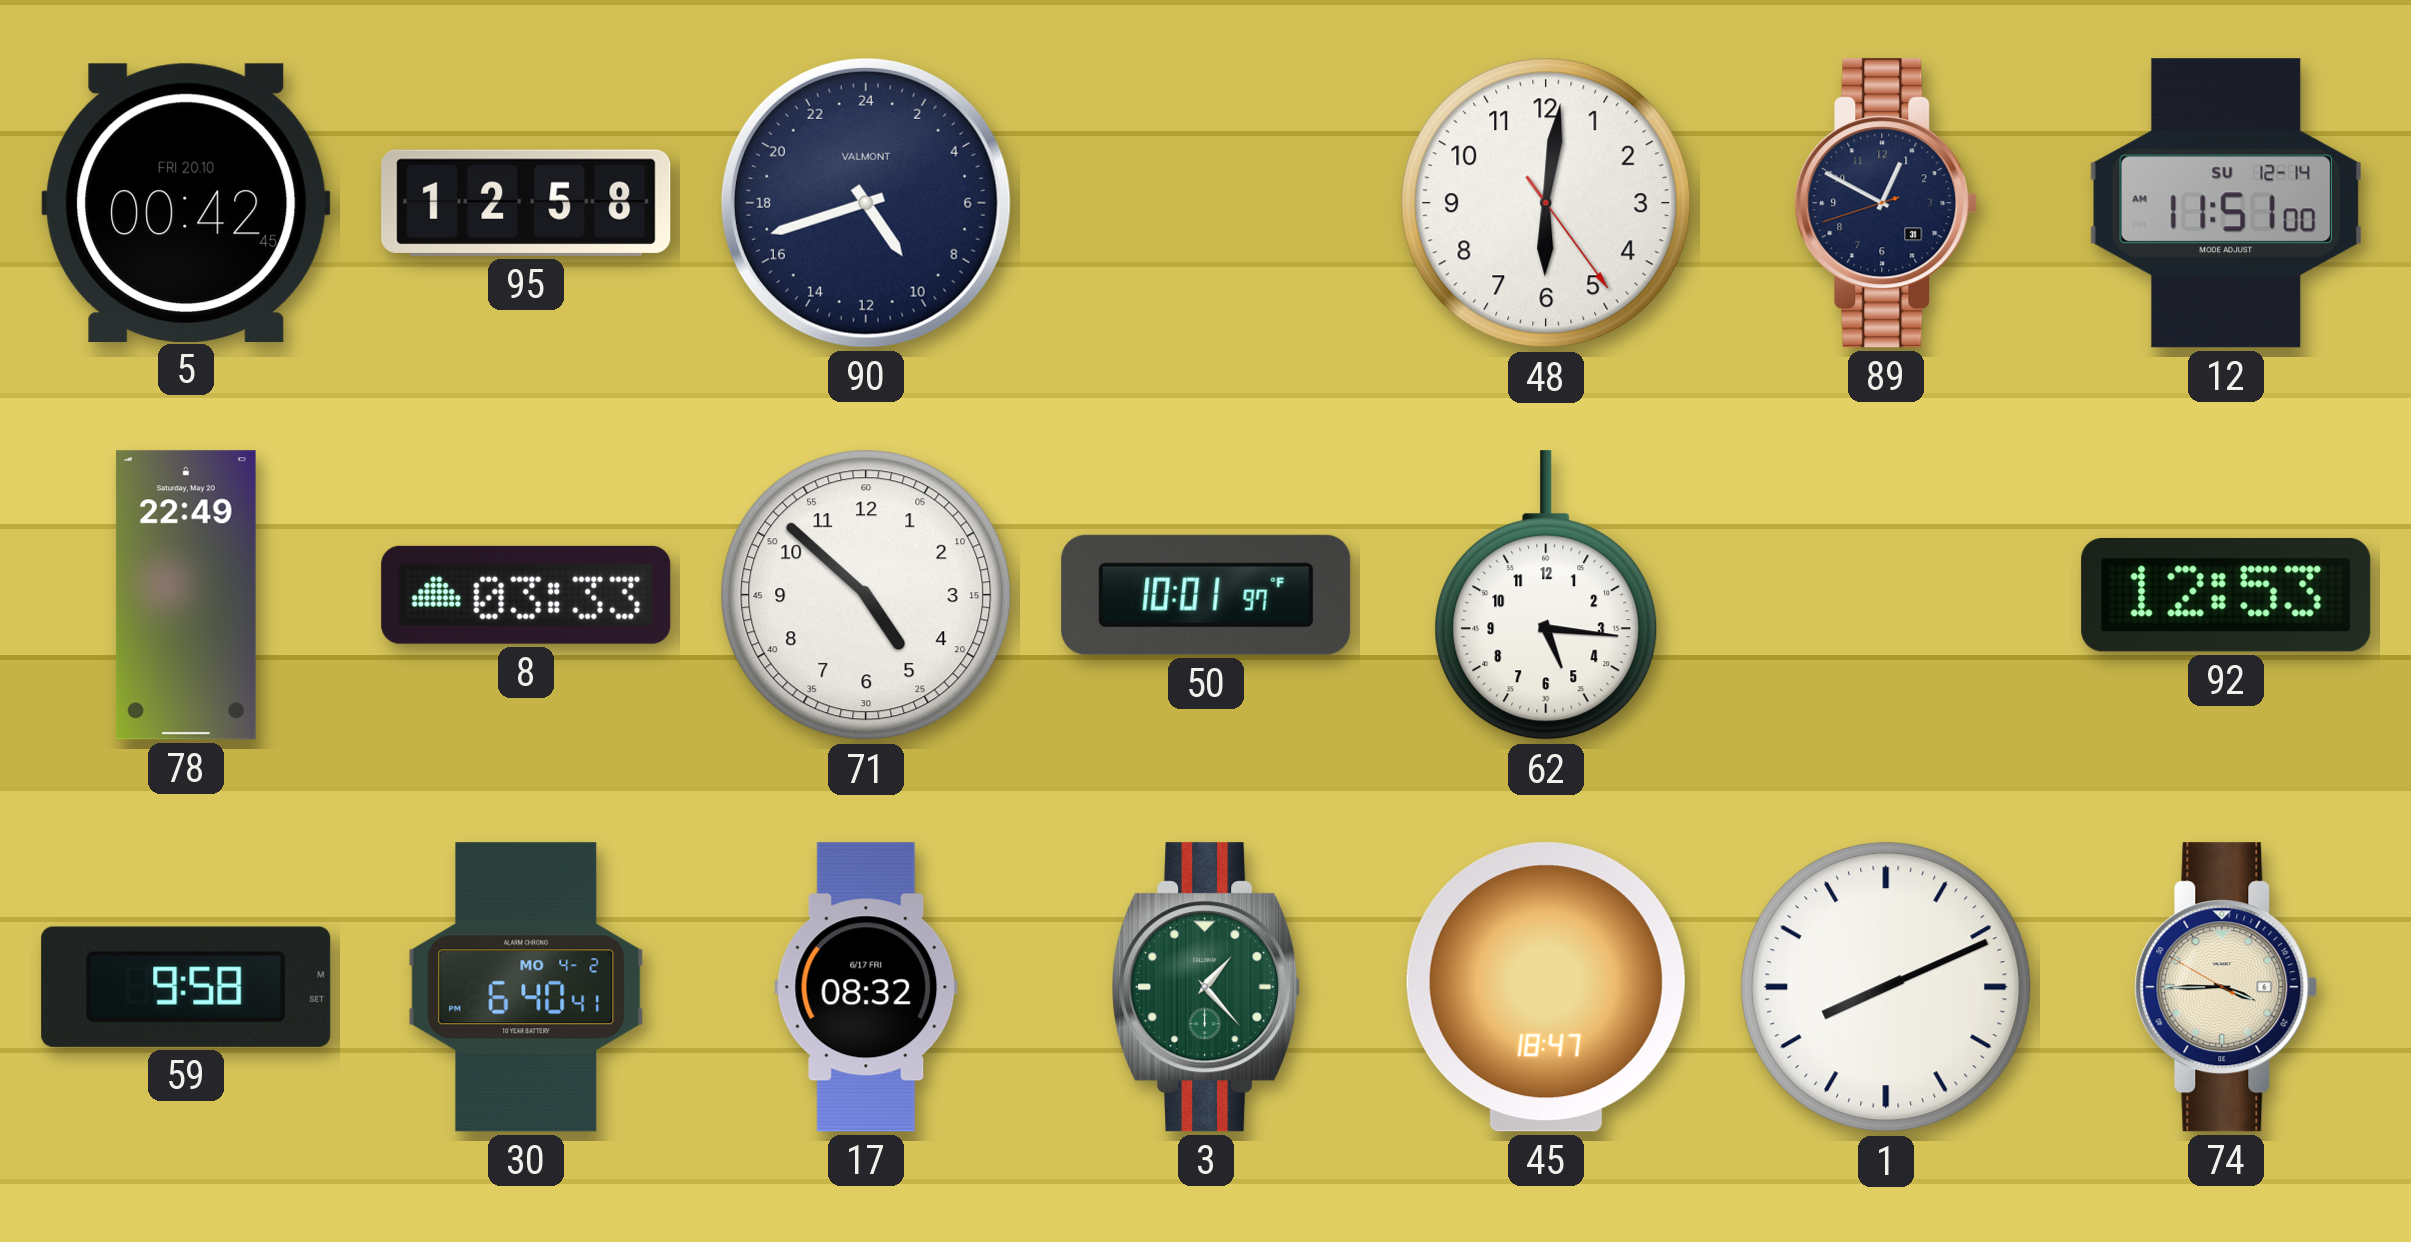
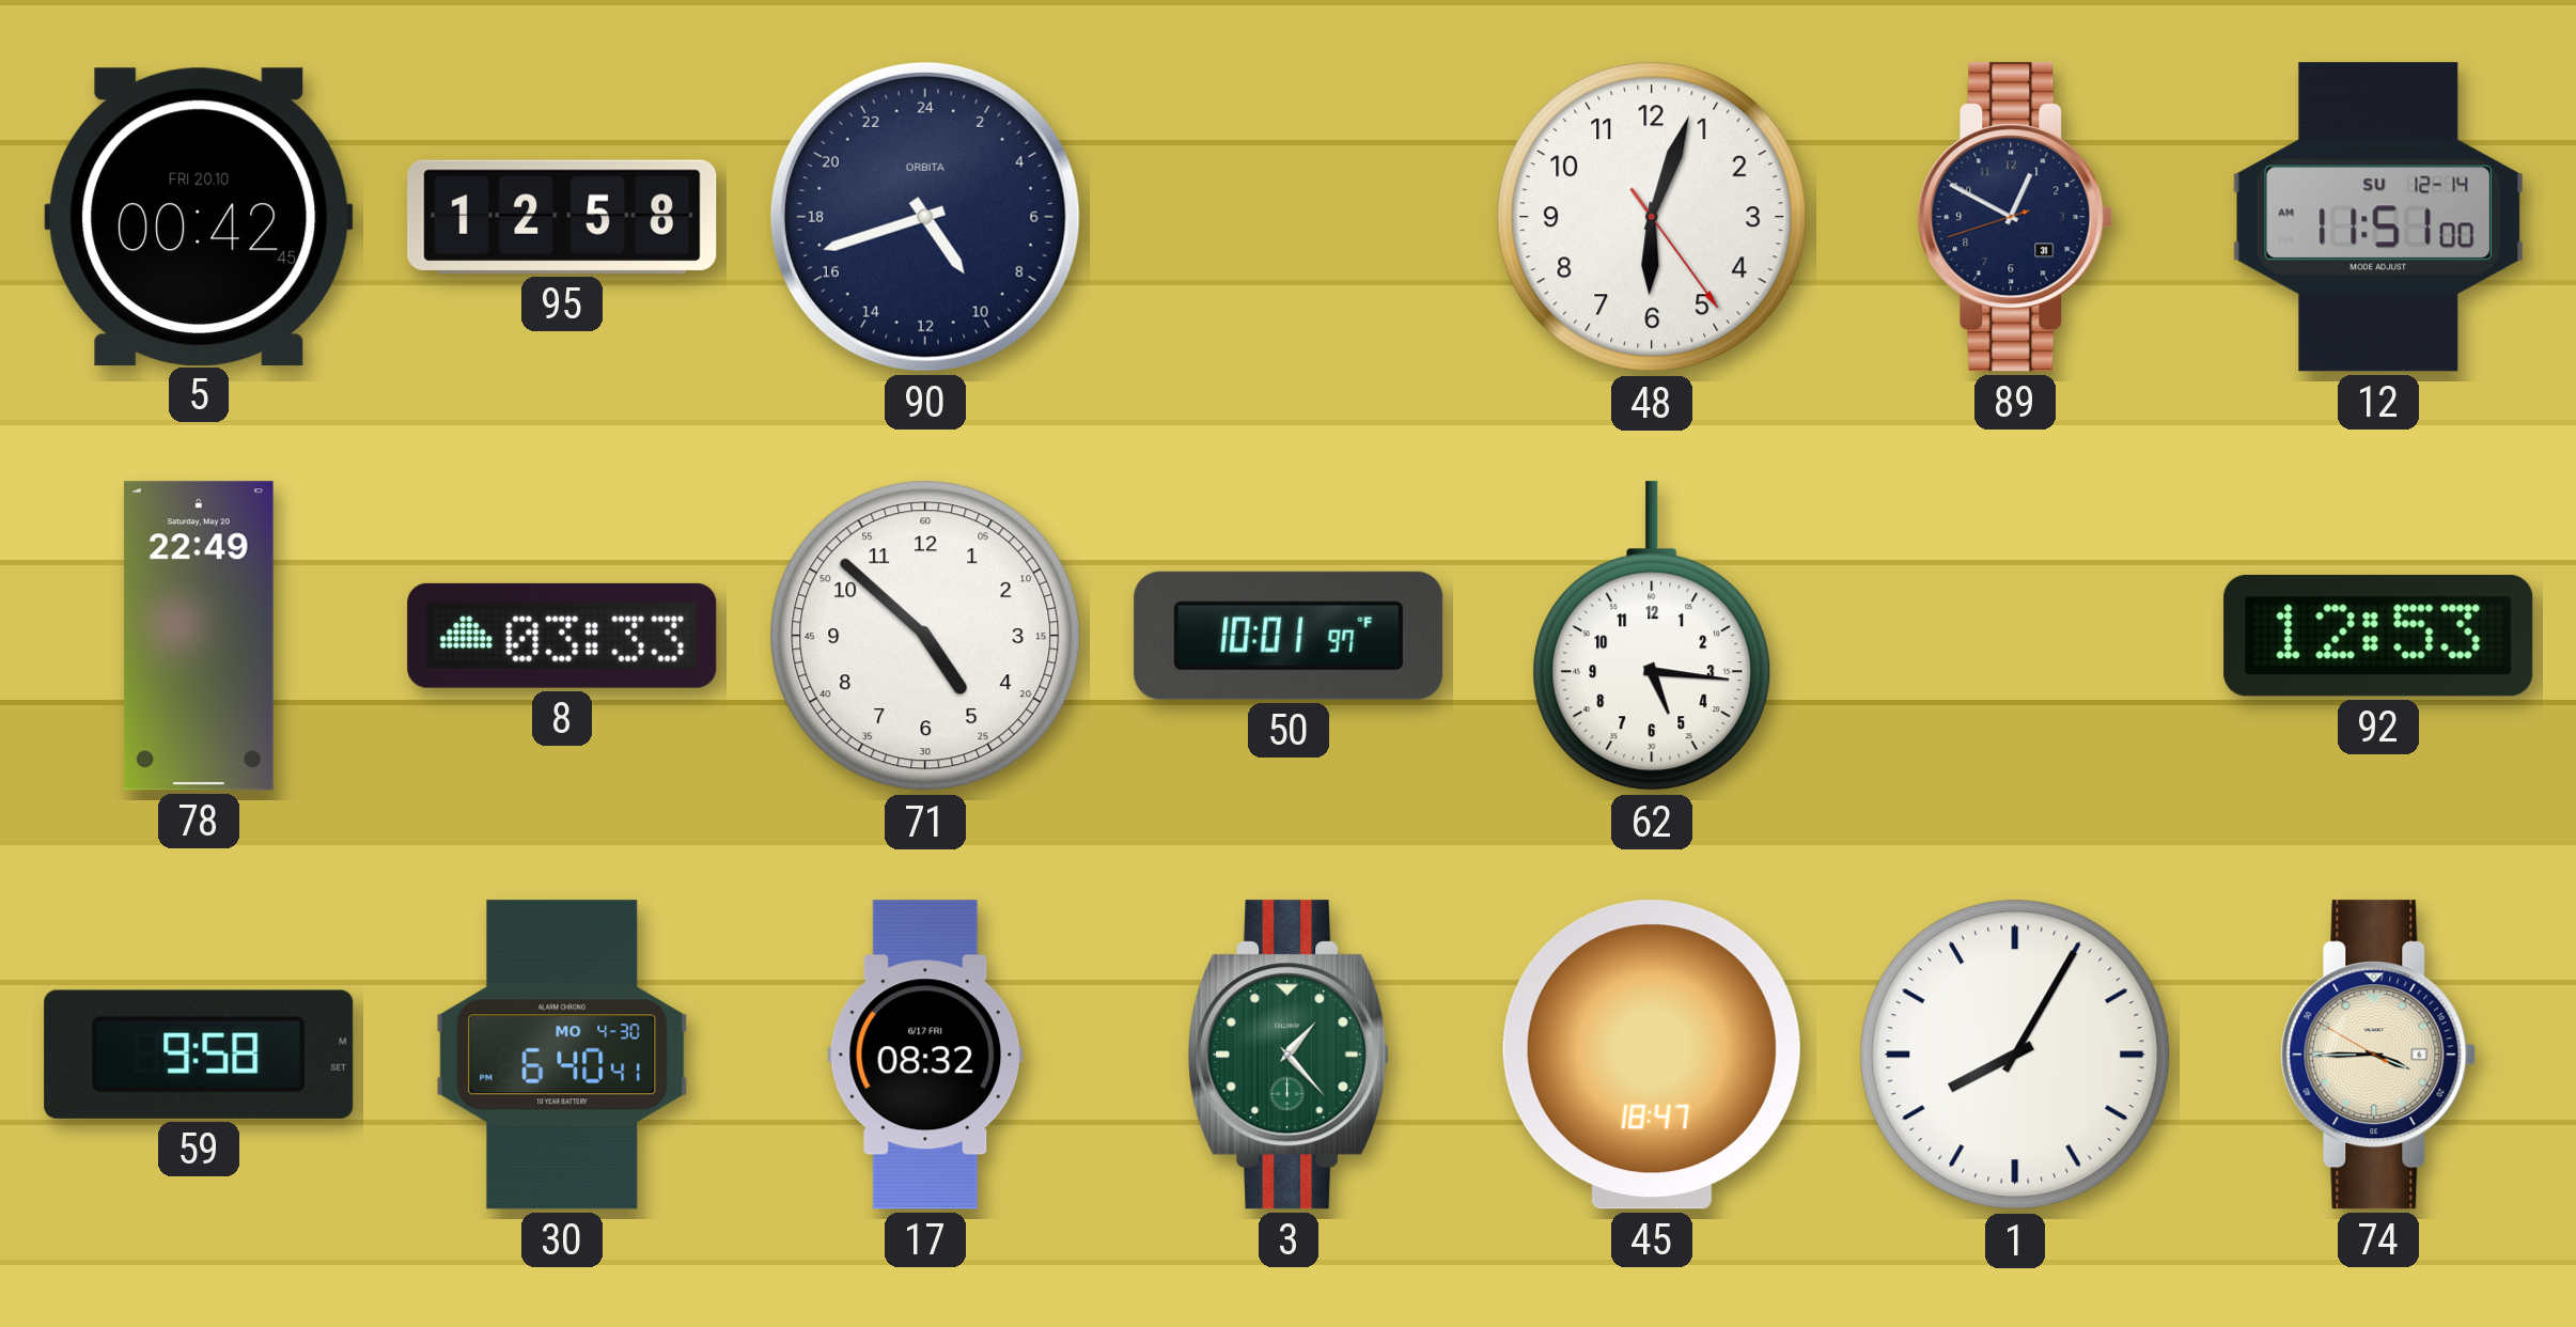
90 brand: VALMONT -> ORBITA
48: 6:01 -> 6:03
30 date: MO 4-2 -> MO 4-30
1: 8:11 -> 8:05
